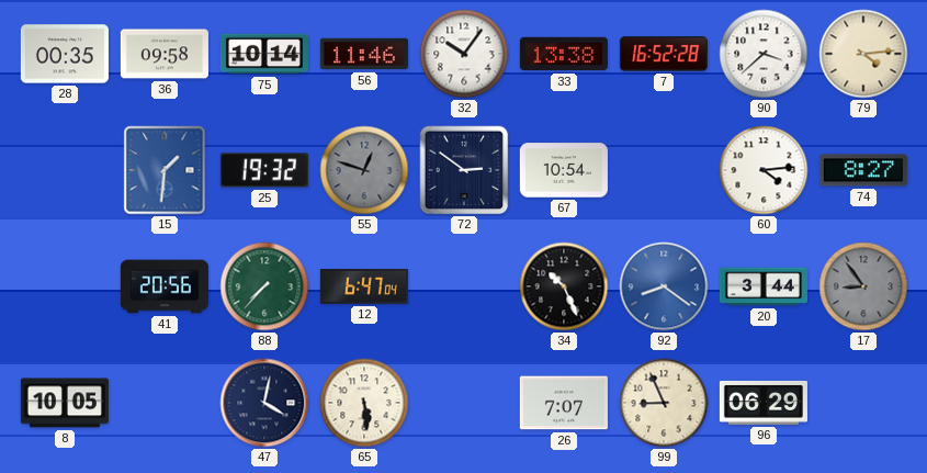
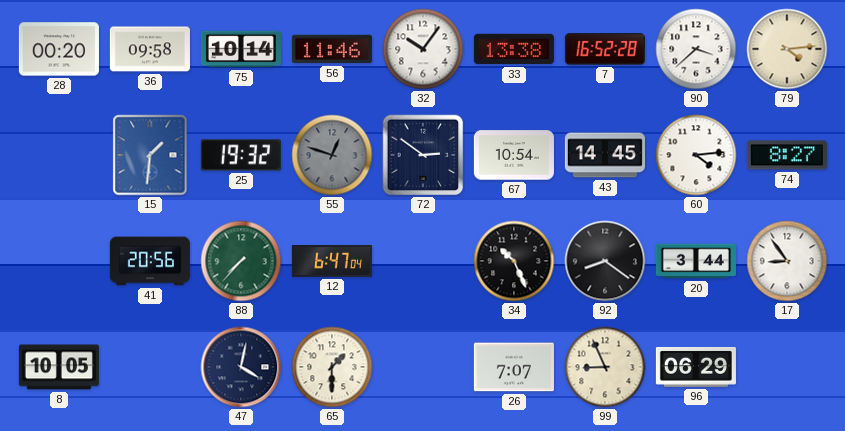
28: 00:35 -> 00:20
43: none -> 14:45
92 dial: blue -> black
17 dial: grey -> white
65: 5:29 -> 1:30
